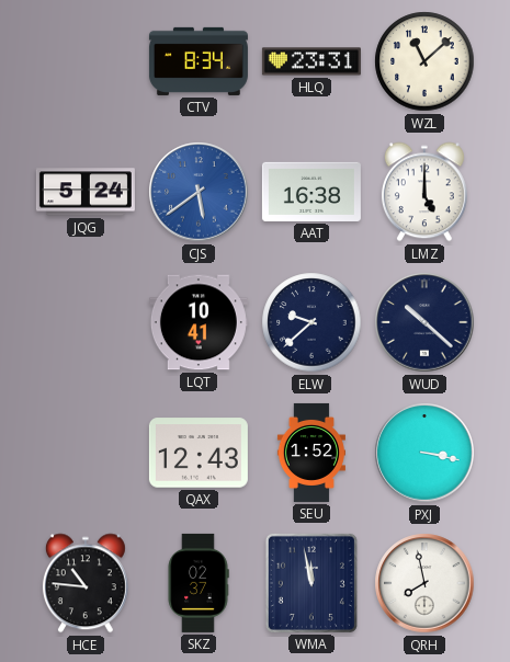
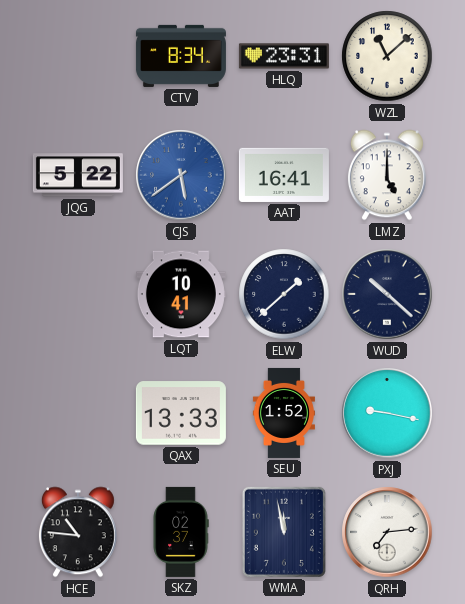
JQG: 5:24 -> 5:22
AAT: 16:38 -> 16:41
ELW: 9:38 -> 1:38
QAX: 12:43 -> 13:33
PXJ: 3:17 -> 9:17
QRH: 7:58 -> 7:14
